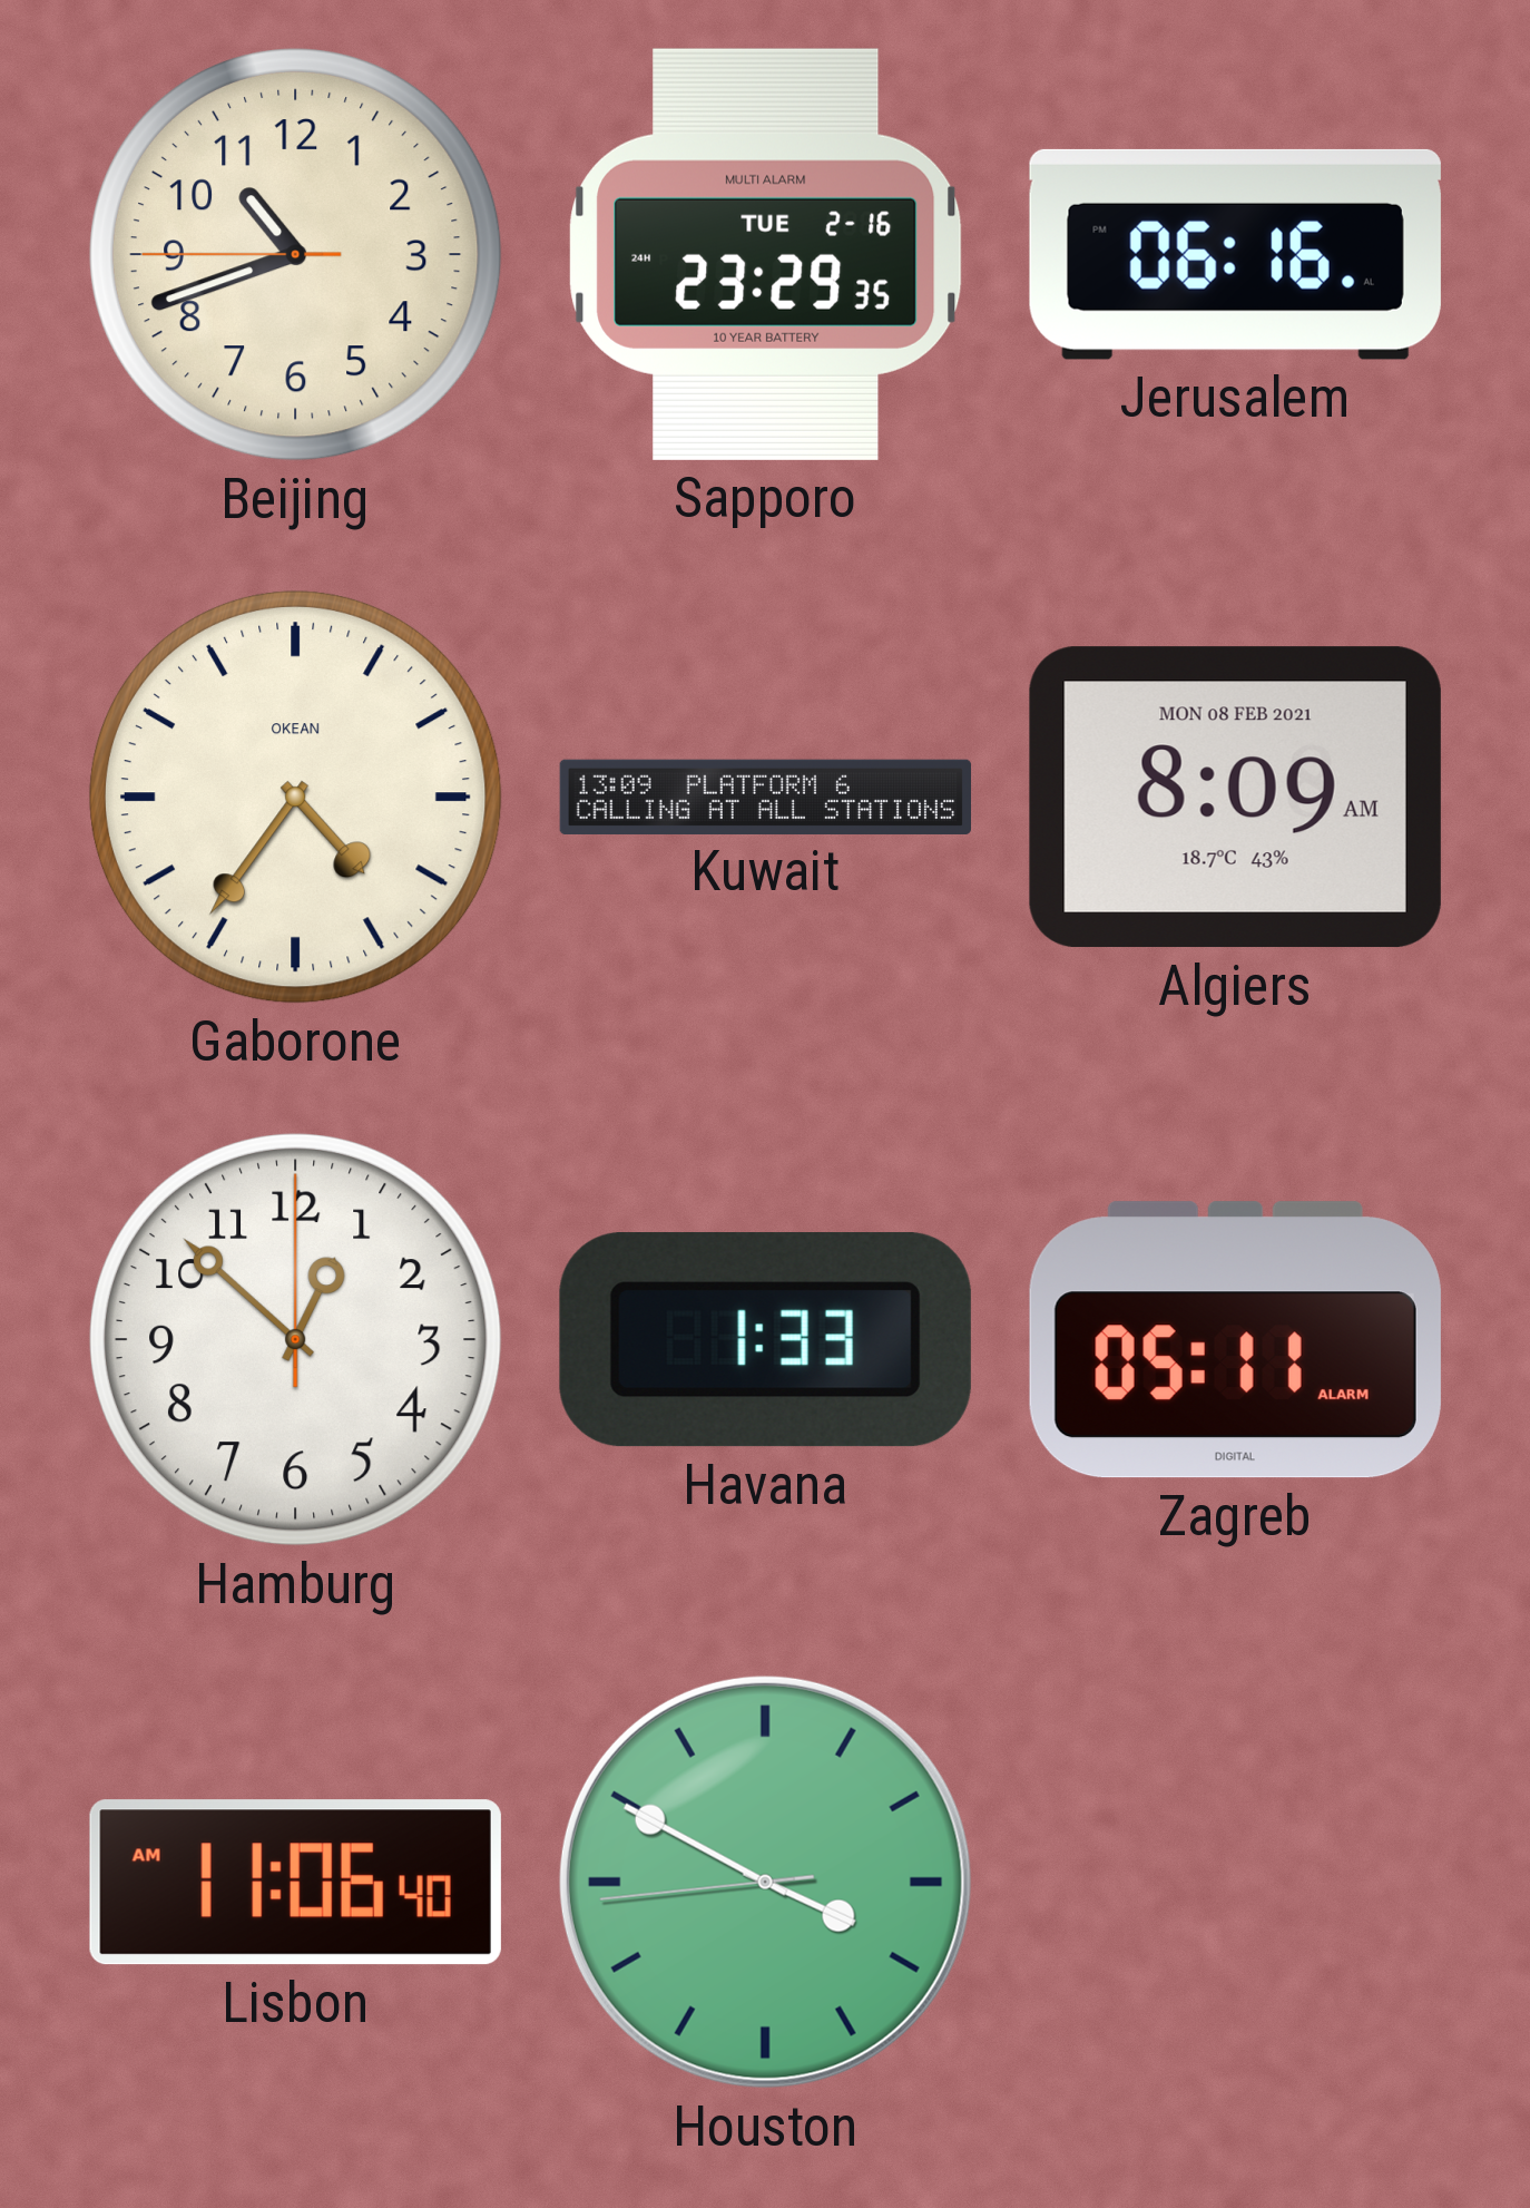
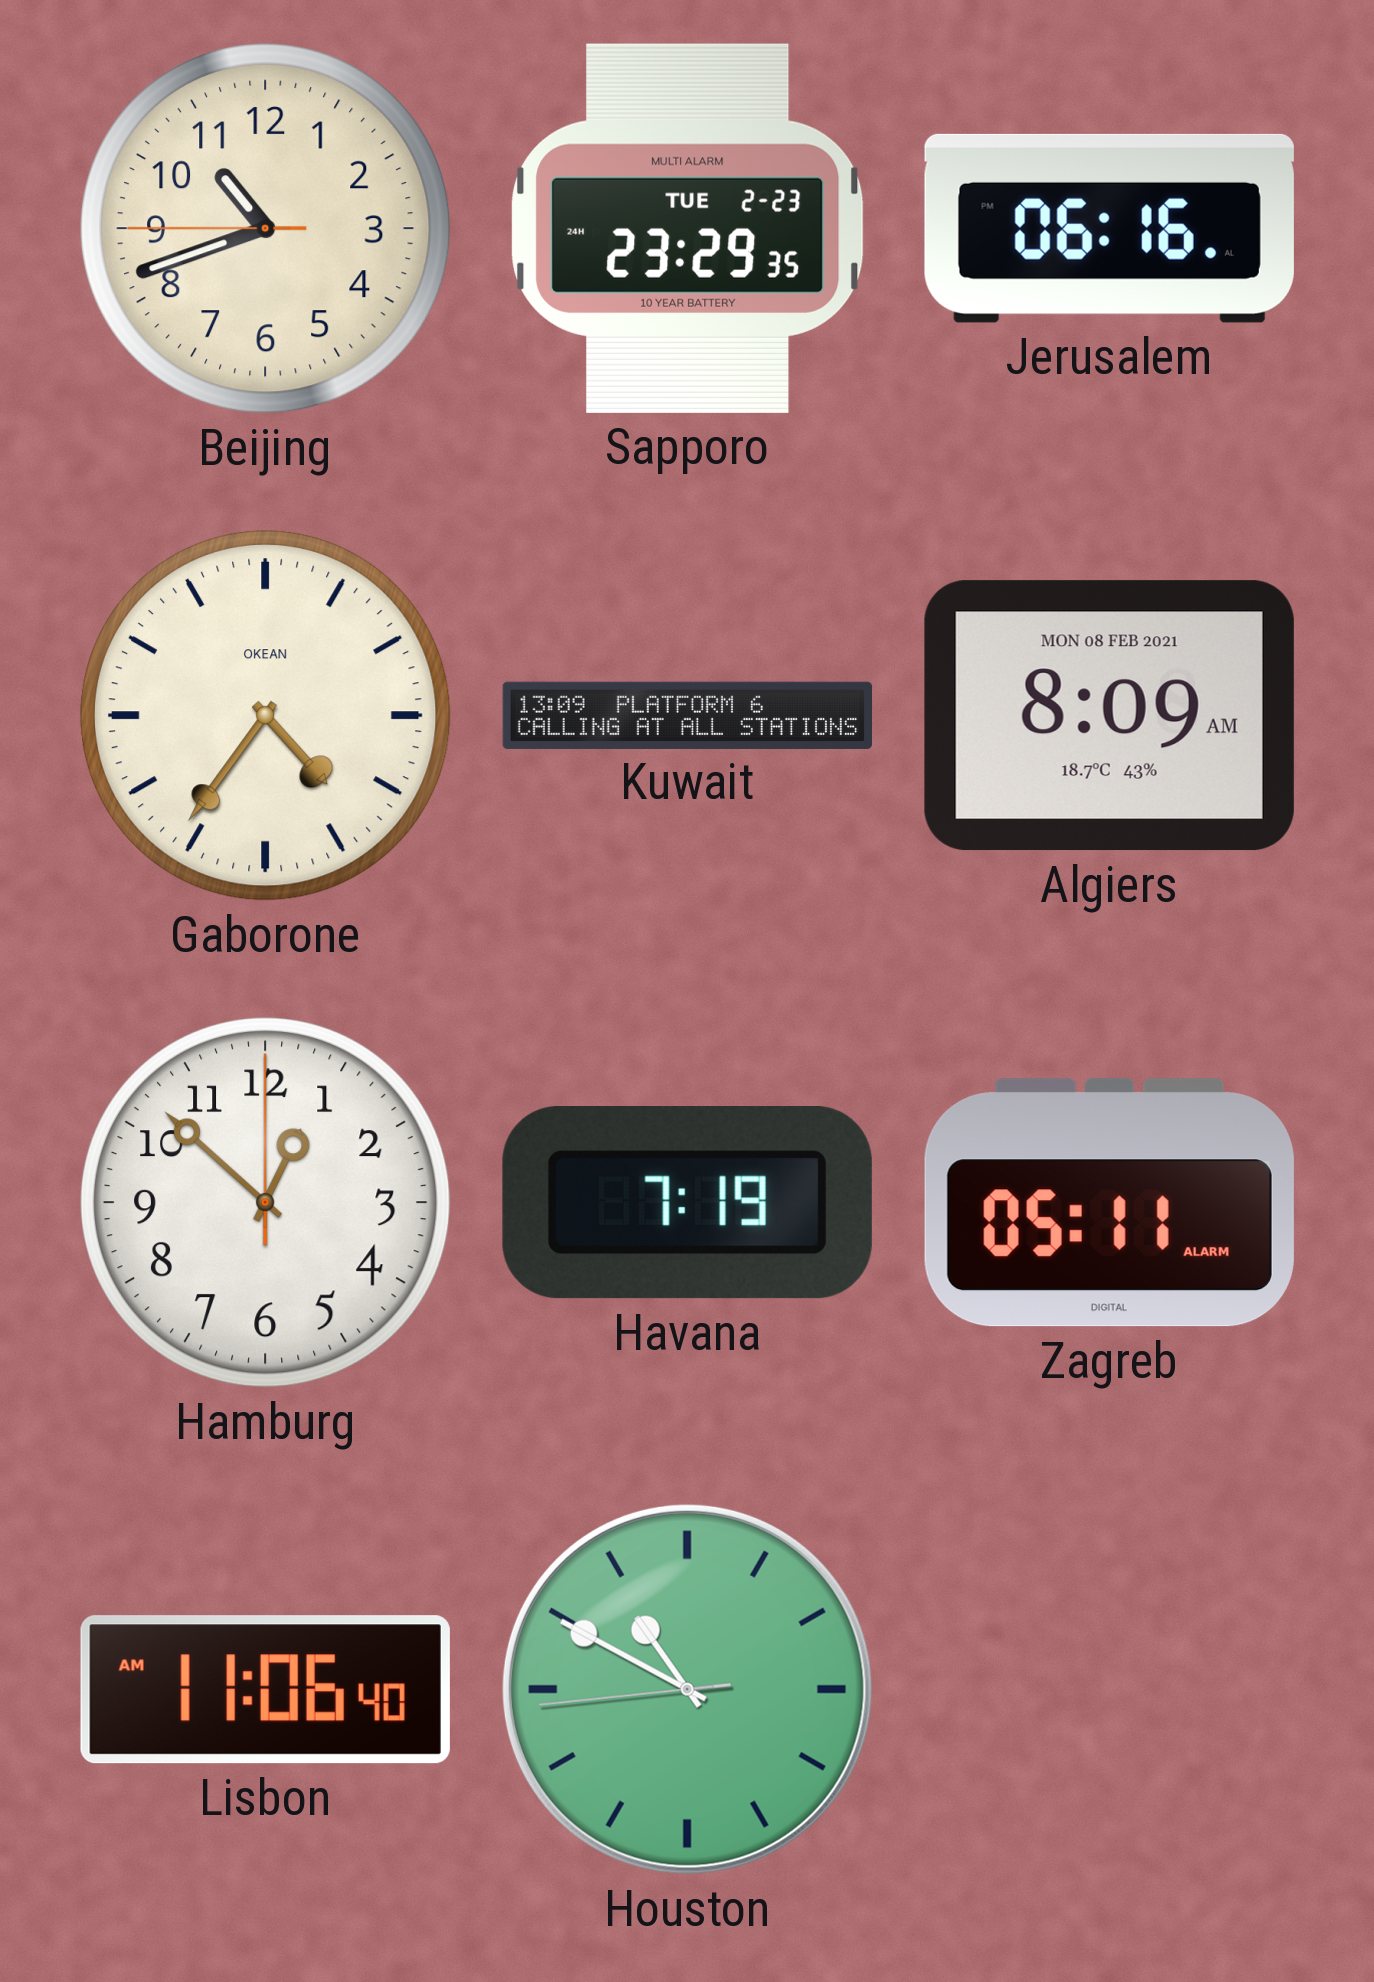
Sapporo date: TUE 2-16 -> TUE 2-23
Havana: 1:33 -> 7:19
Houston: 3:49 -> 10:49
